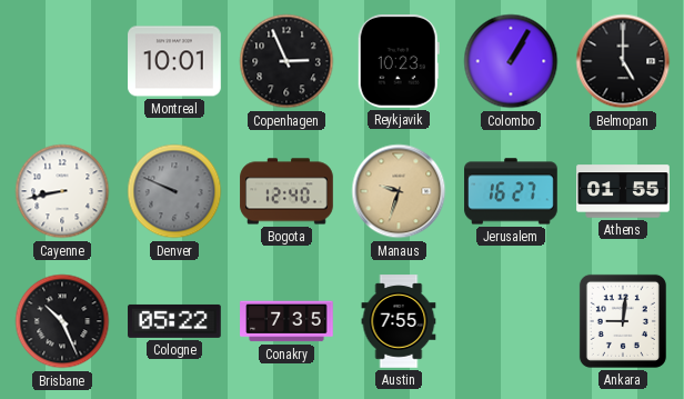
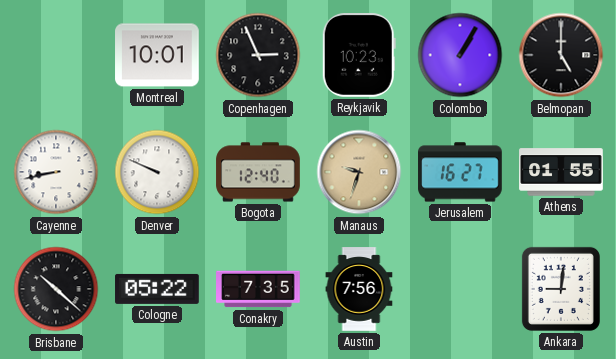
Denver dial: grey -> white
Brisbane: 10:26 -> 10:22
Austin: 7:55 -> 7:56
